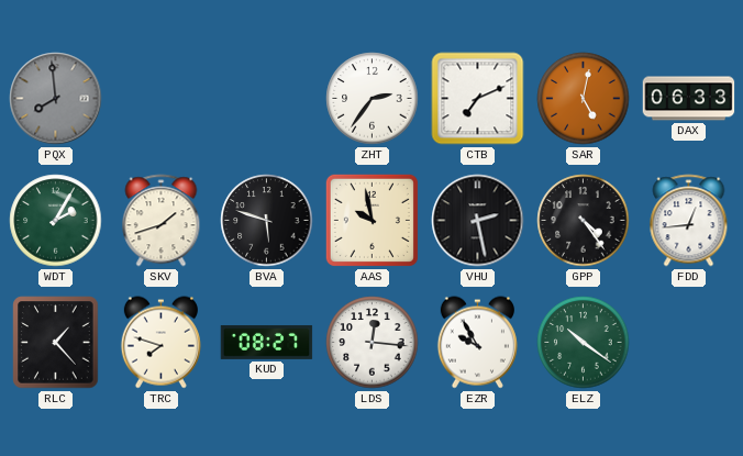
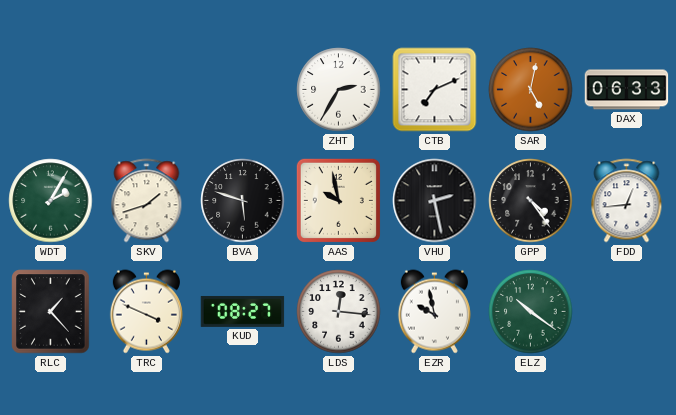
PQX: 7:59 -> none
ZHT: 2:36 -> 2:35
TRC: 7:48 -> 3:49
EZR: 9:55 -> 9:58
